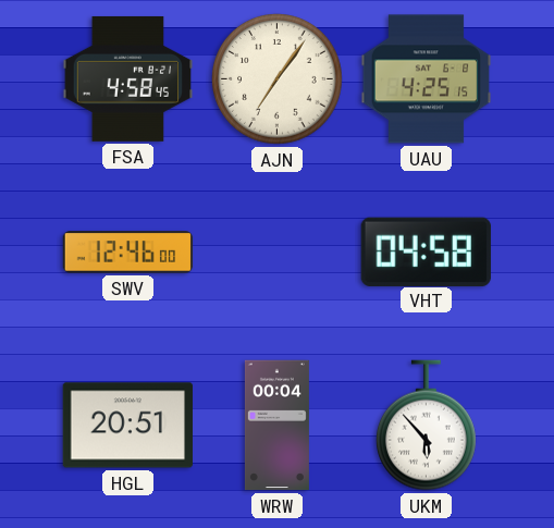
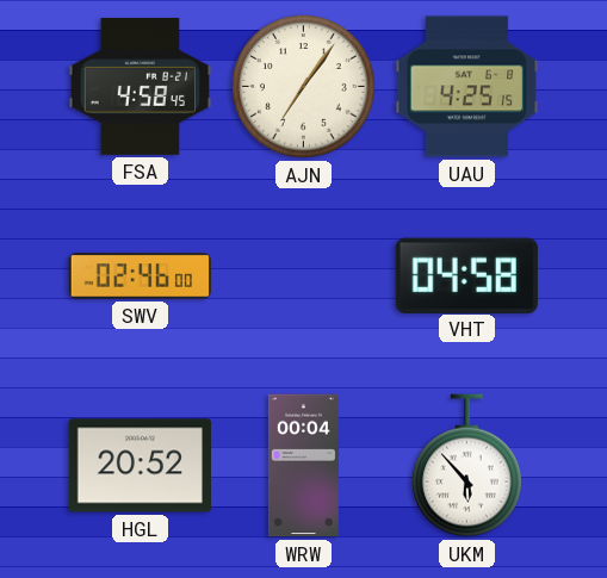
SWV: 12:46 -> 02:46
HGL: 20:51 -> 20:52
